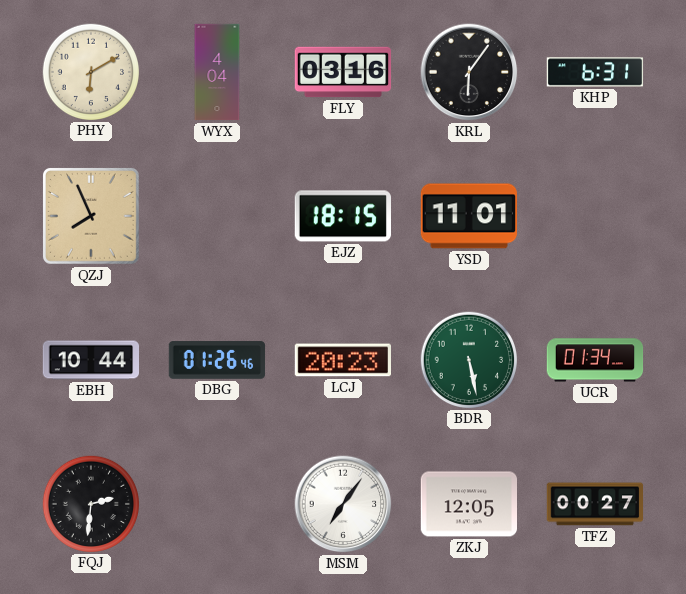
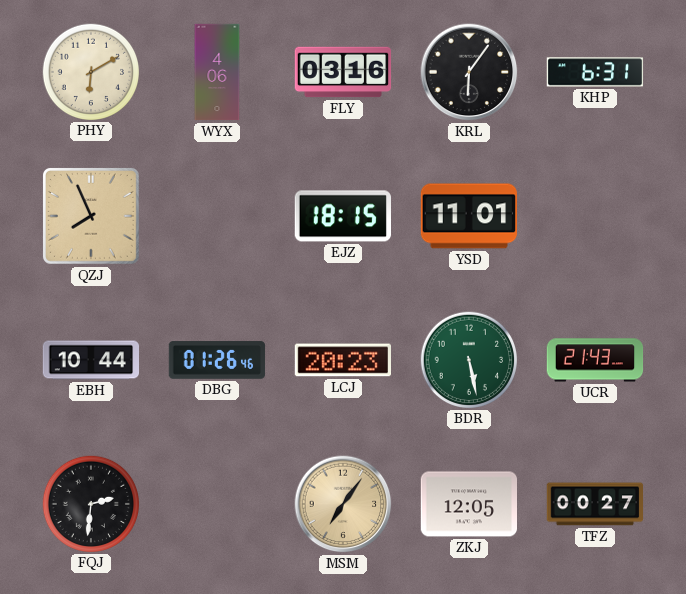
WYX: 4:04 -> 4:06
UCR: 01:34 -> 21:43
MSM dial: white -> champagne
